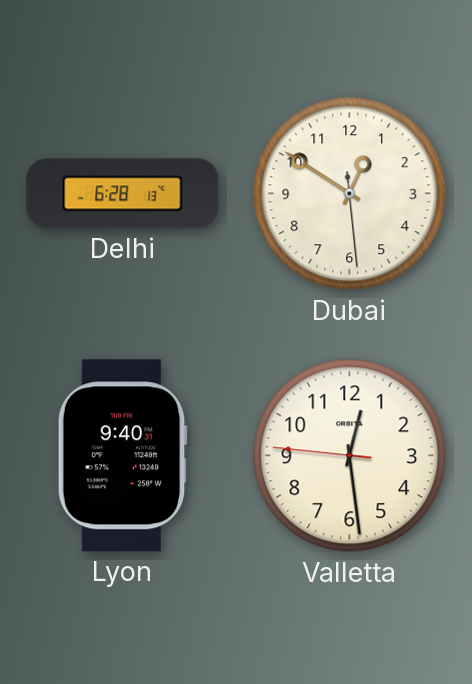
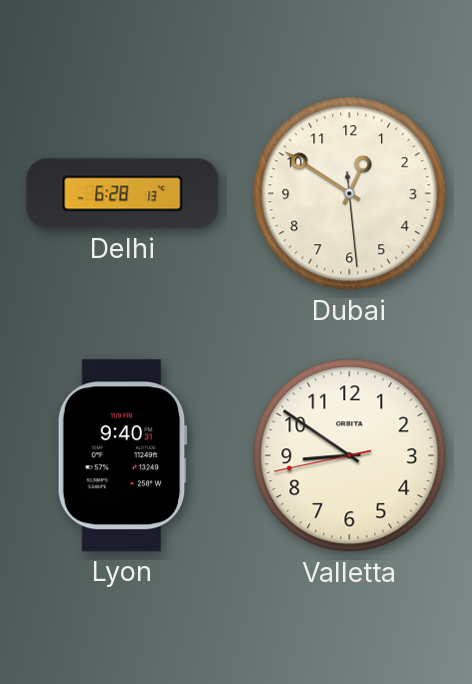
Valletta: 12:28 -> 8:50
